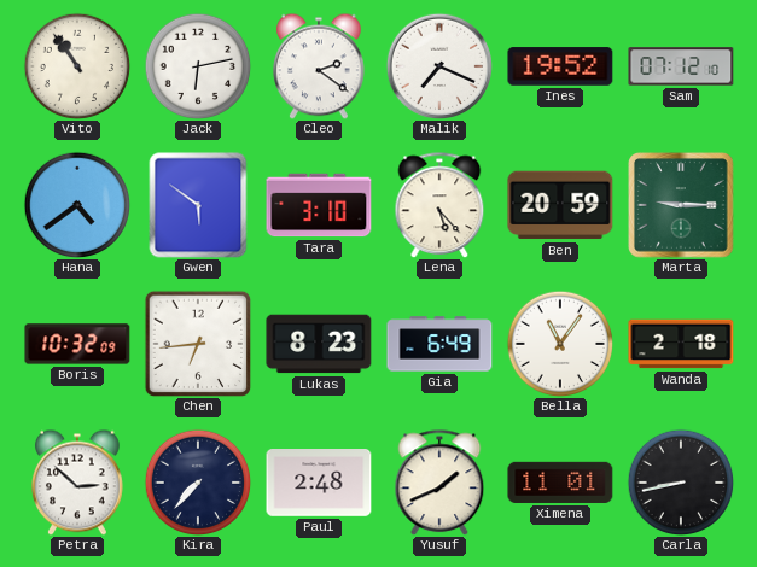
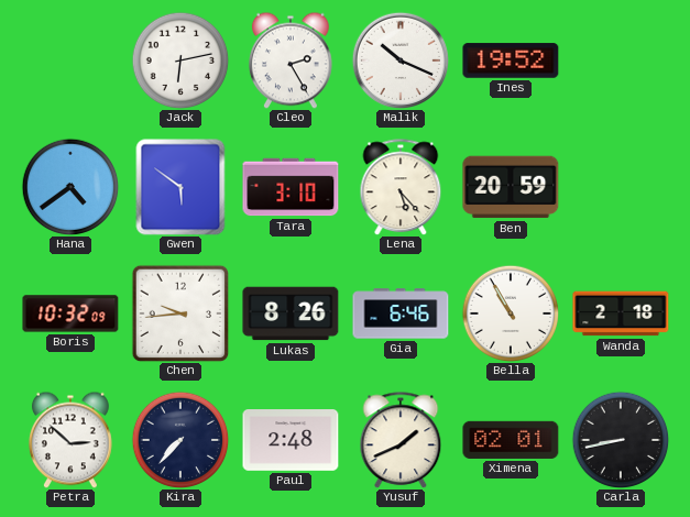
Vito: 10:54 -> none
Cleo: 2:21 -> 2:25
Malik: 7:19 -> 10:19
Sam: 07:12 -> none
Marta: 9:15 -> none
Chen: 6:44 -> 9:44
Lukas: 8:23 -> 8:26
Gia: 6:49 -> 6:46
Bella: 11:06 -> 10:55
Ximena: 11:01 -> 02:01
